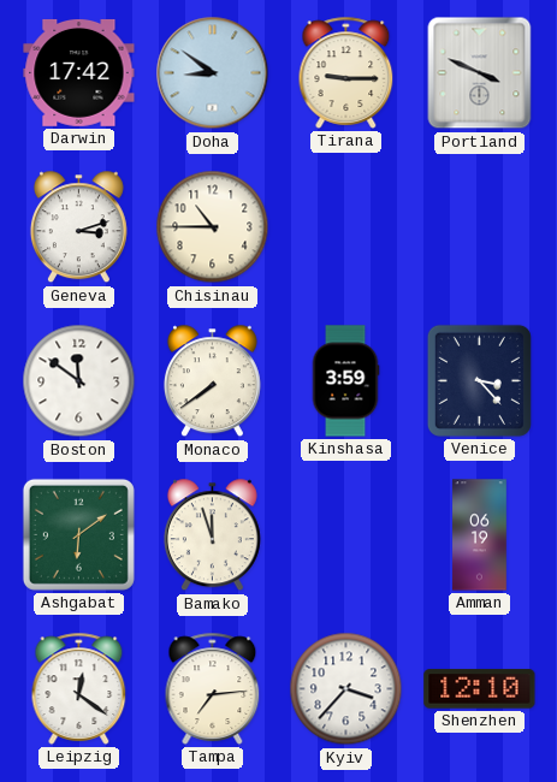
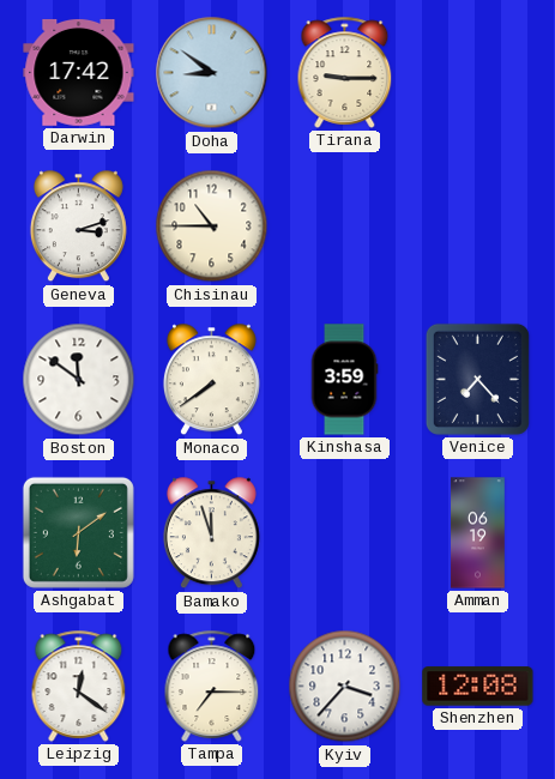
Portland: 3:49 -> none
Venice: 3:23 -> 7:23
Tampa: 7:14 -> 7:15
Shenzhen: 12:10 -> 12:08
